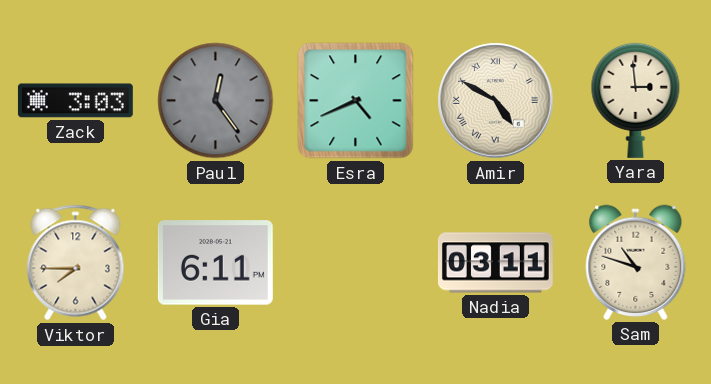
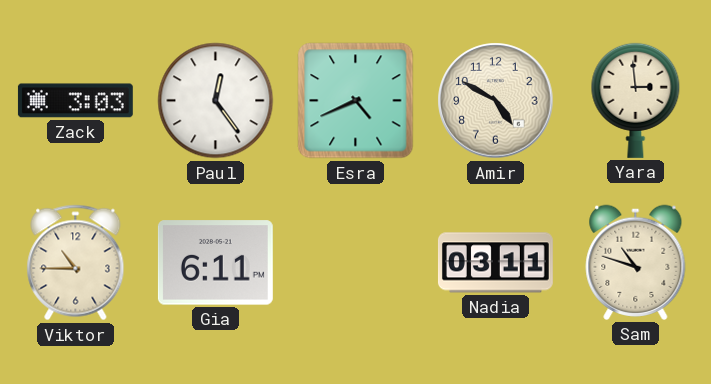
Paul dial: grey -> white
Amir numerals: Roman -> Arabic
Viktor: 7:45 -> 10:45
